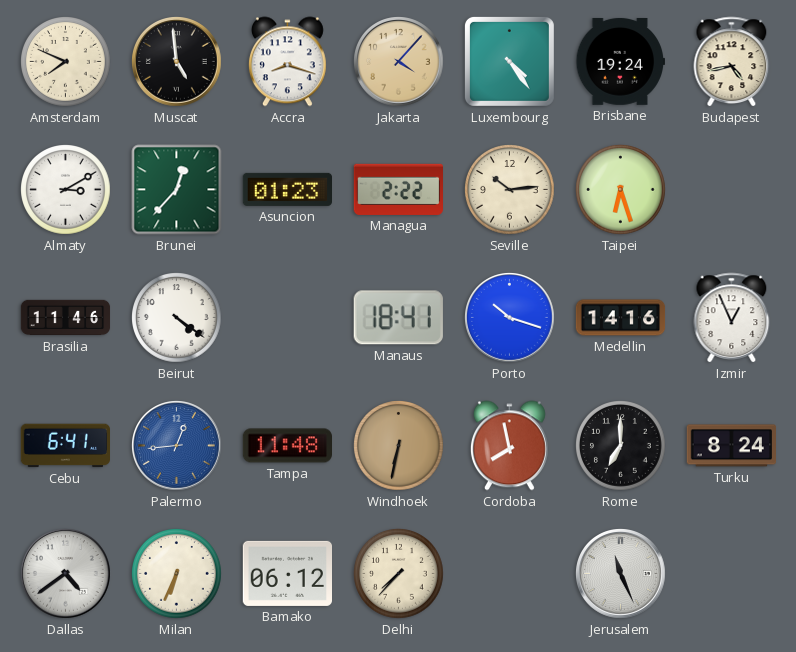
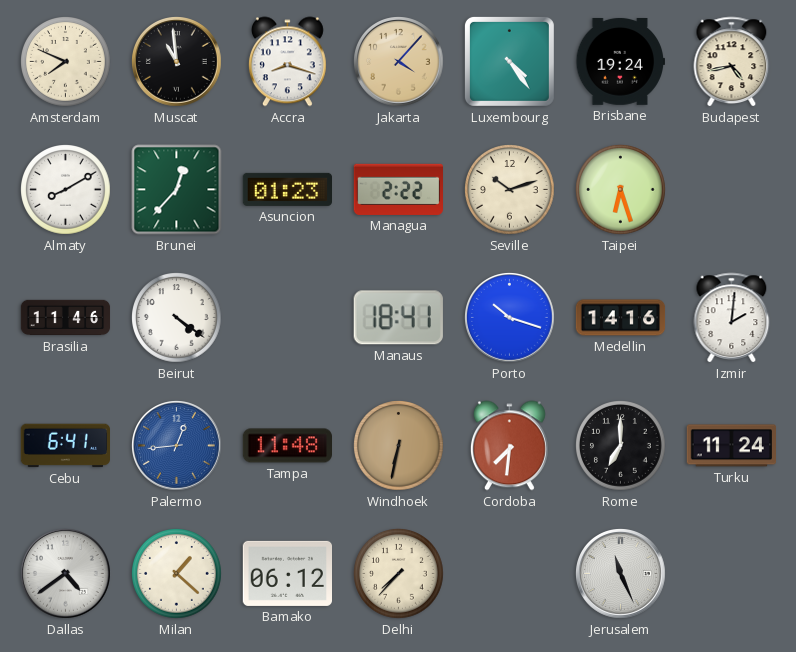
Muscat: 4:59 -> 10:59
Almaty: 3:10 -> 8:10
Seville: 10:14 -> 10:12
Izmir: 12:56 -> 2:01
Cordoba: 7:58 -> 7:31
Turku: 8:24 -> 11:24
Milan: 6:34 -> 1:22
